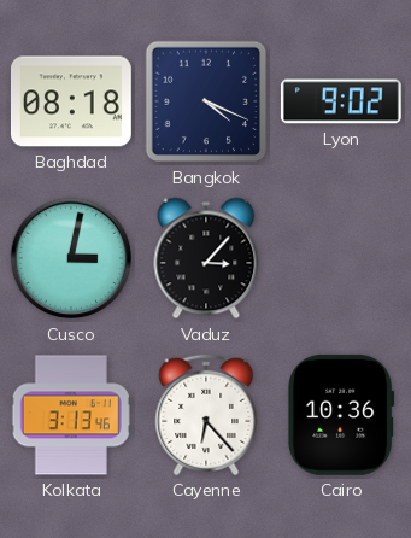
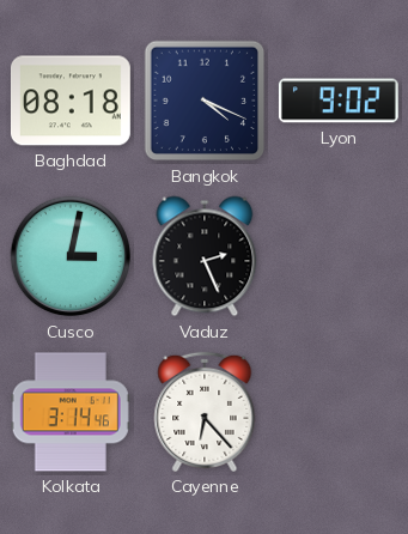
Vaduz: 3:07 -> 2:26
Kolkata: 3:13 -> 3:14
Cairo: 10:36 -> none
